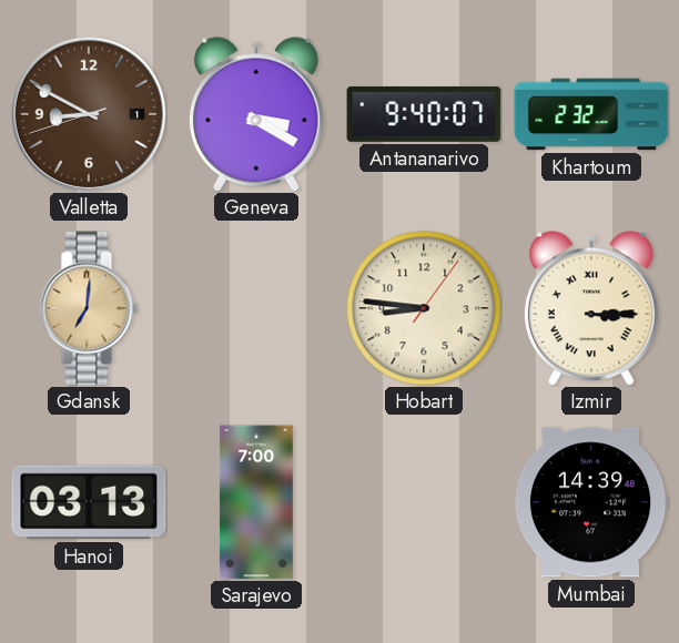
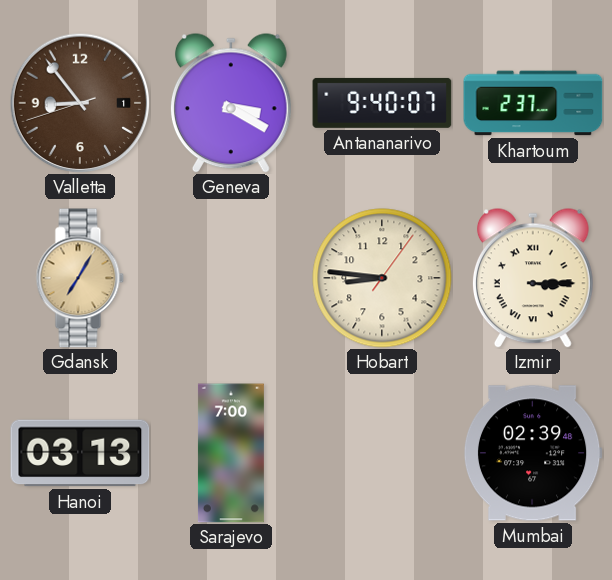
Valletta: 8:49 -> 8:53
Khartoum: 2:32 -> 2:37
Gdansk: 7:01 -> 7:05
Mumbai: 14:39 -> 02:39
